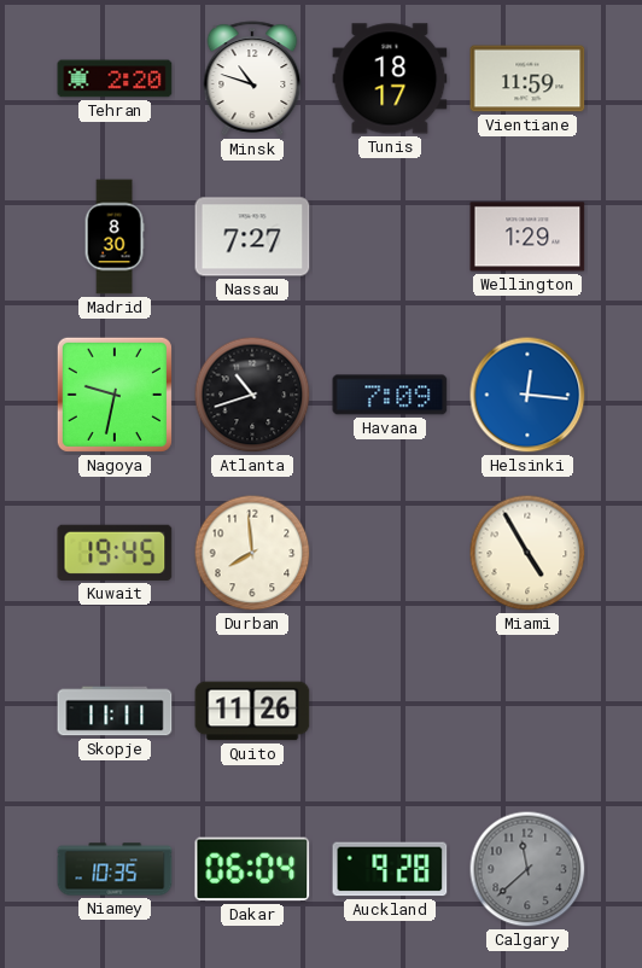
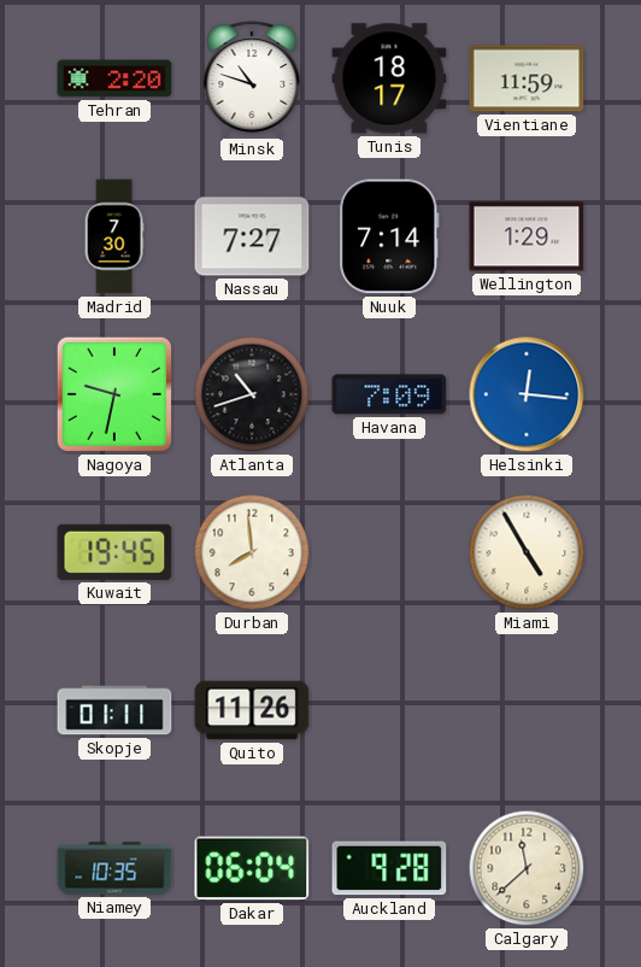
Madrid: 8:30 -> 7:30
Nuuk: none -> 7:14
Skopje: 11:11 -> 01:11
Calgary dial: grey -> cream
